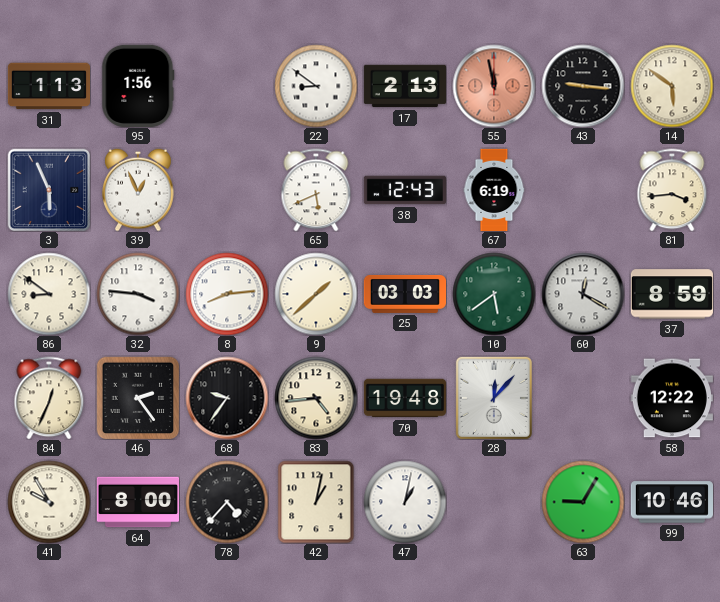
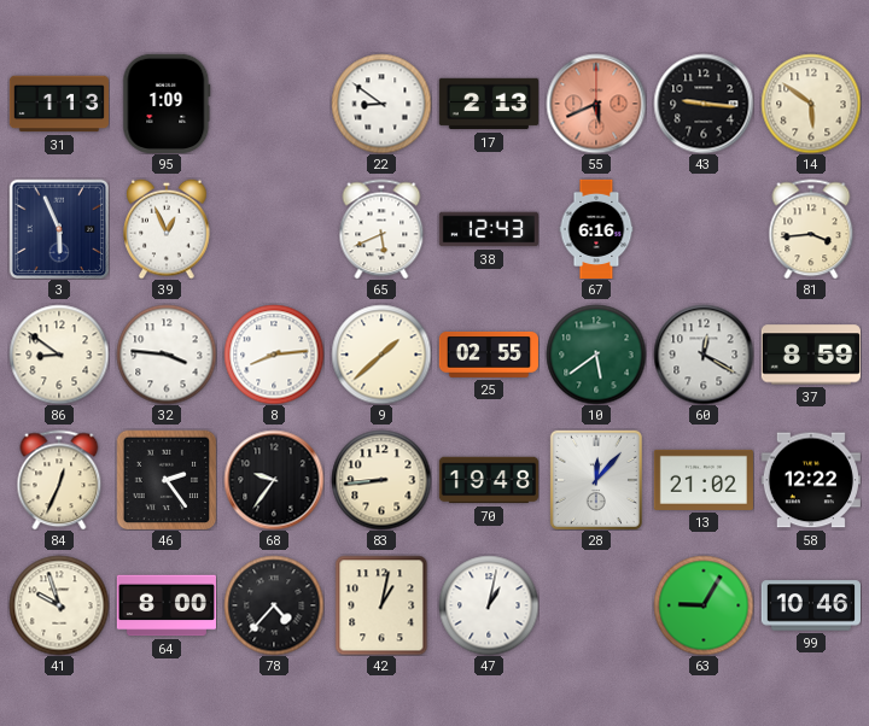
95: 1:56 -> 1:09
55: 11:58 -> 5:41
67: 6:19 -> 6:16
25: 03:03 -> 02:55
83: 4:44 -> 8:44
13: none -> 21:02
41: 9:55 -> 9:57
